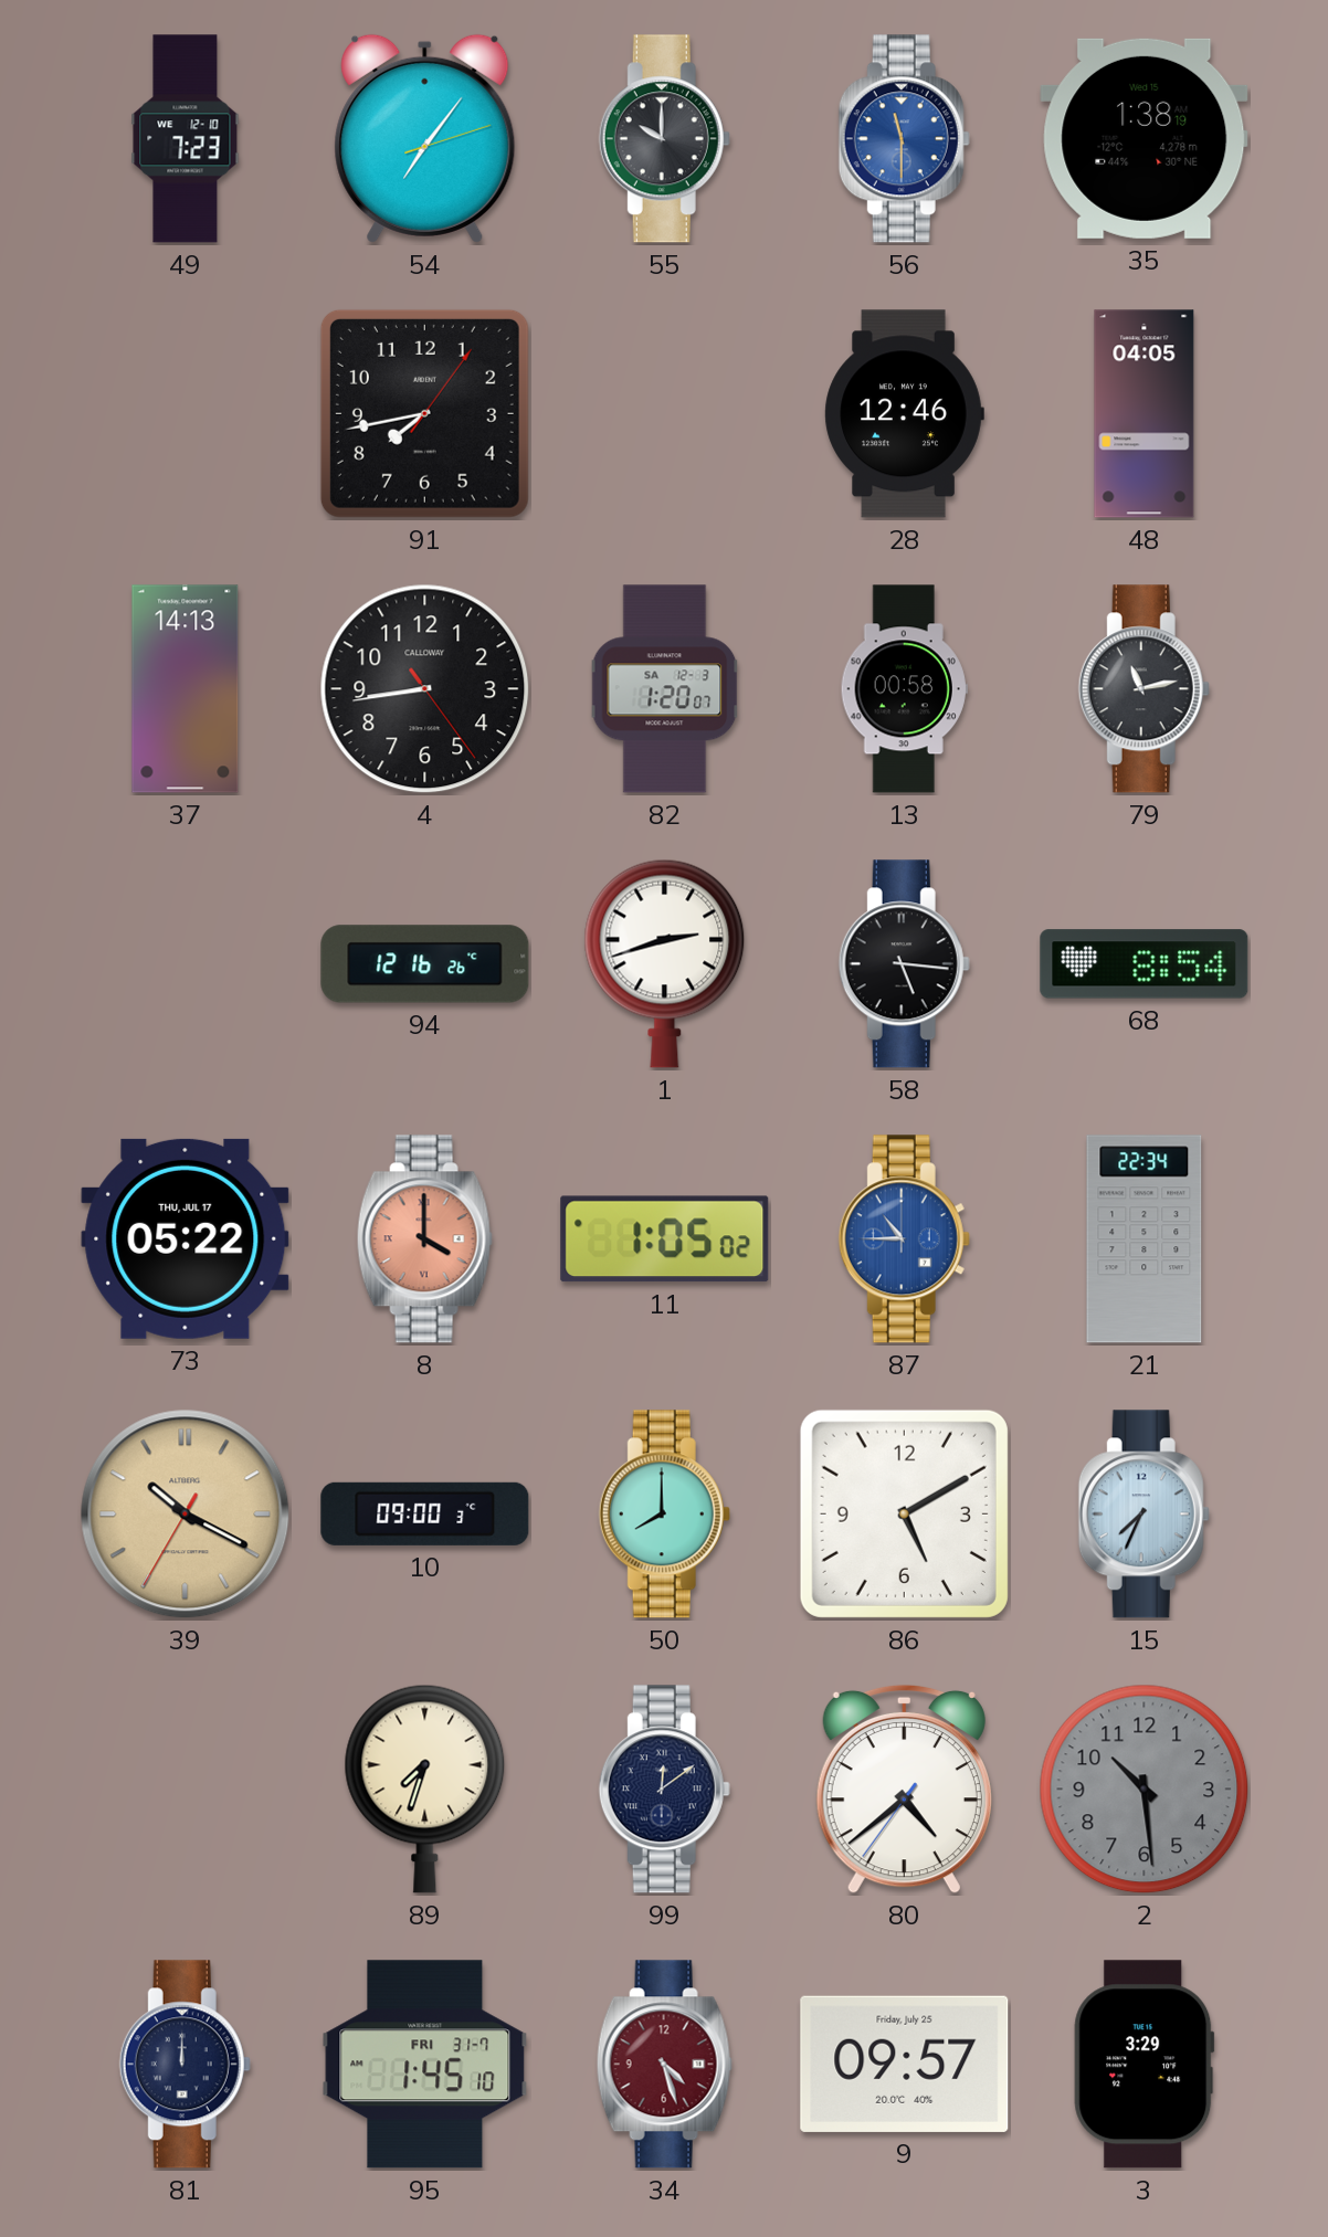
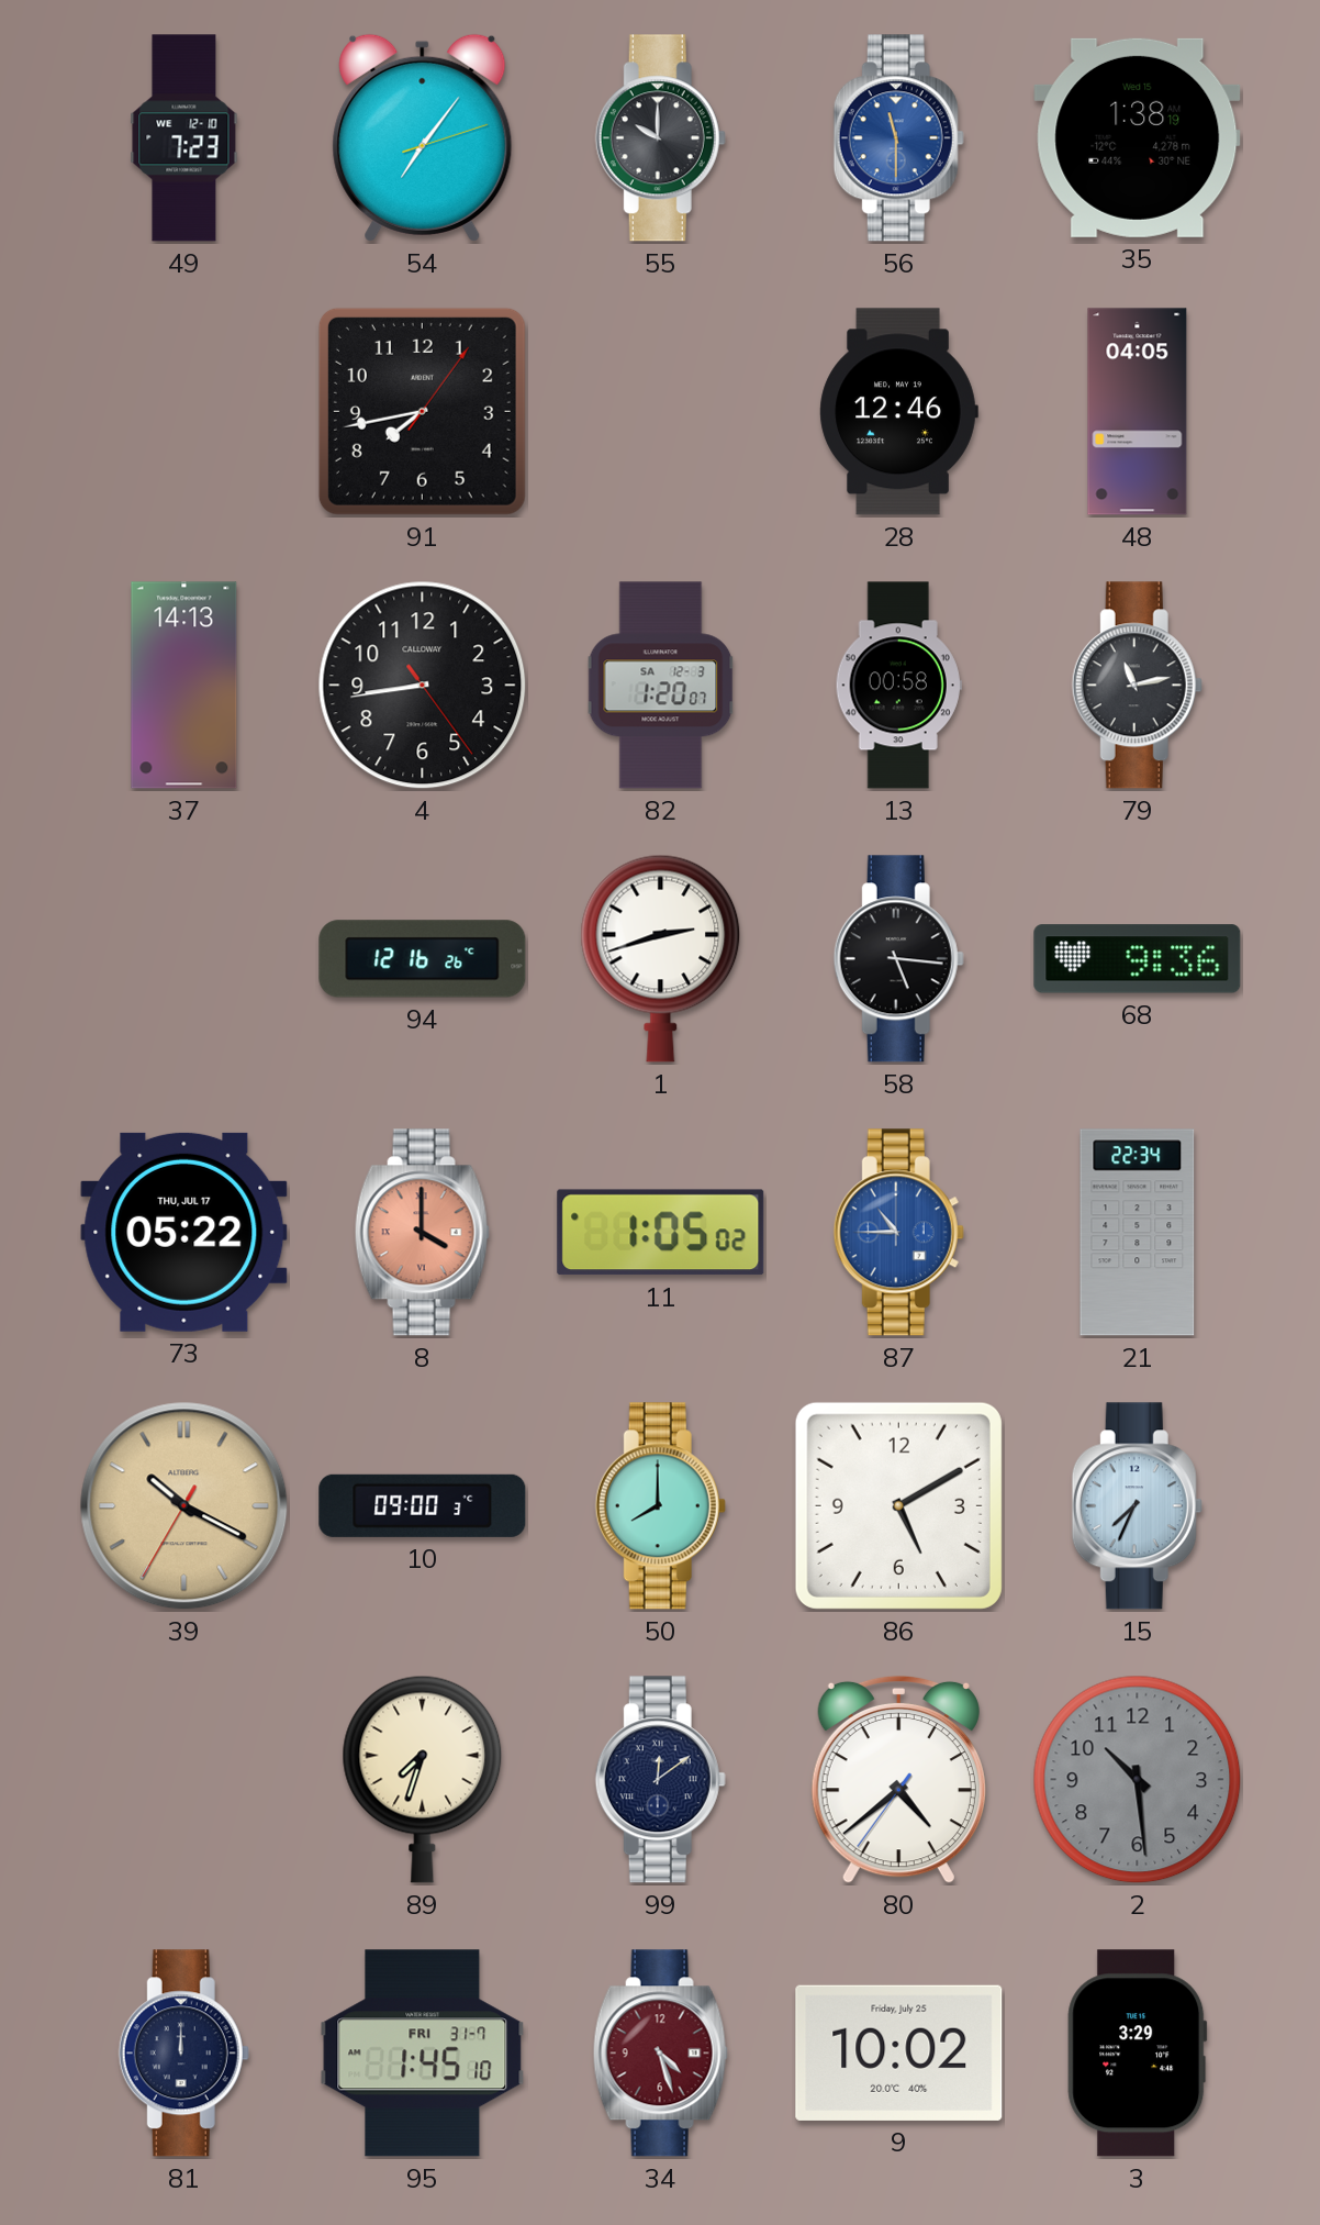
68: 8:54 -> 9:36
9: 09:57 -> 10:02
